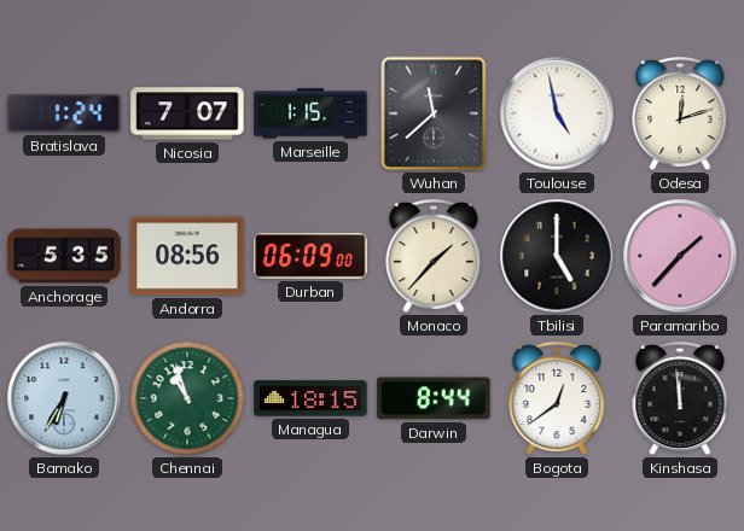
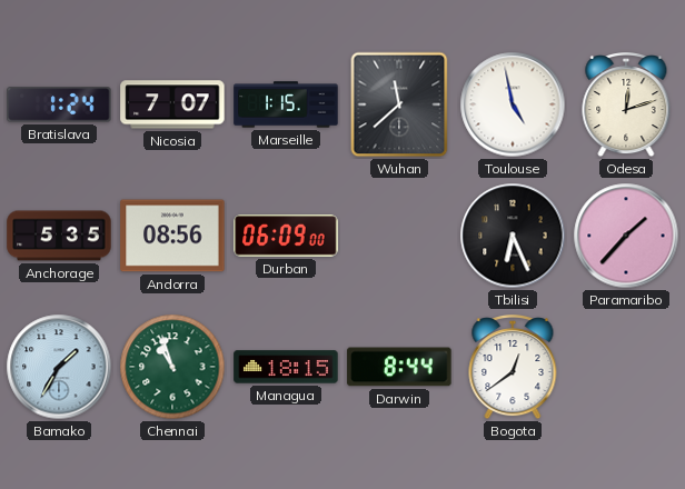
Monaco: 1:37 -> none
Tbilisi: 5:00 -> 6:26
Bamako: 6:35 -> 1:35
Kinshasa: 11:59 -> none
